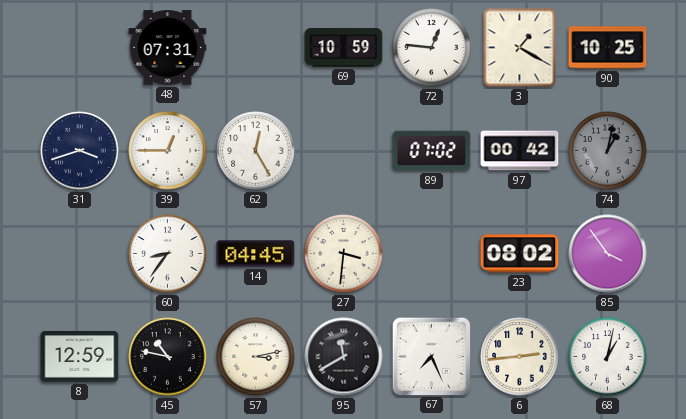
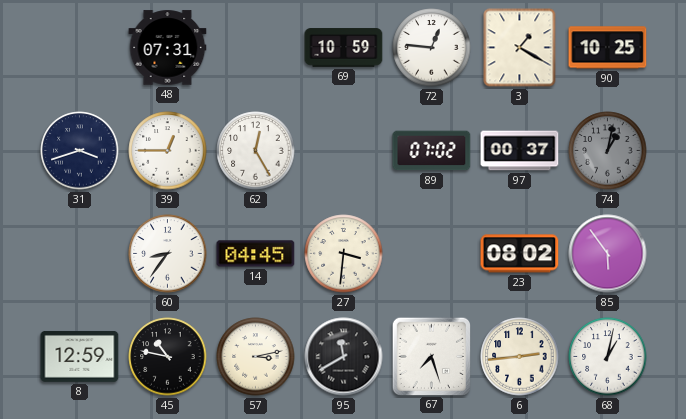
97: 00:42 -> 00:37
85: 3:54 -> 5:54
67: 7:26 -> 7:27
